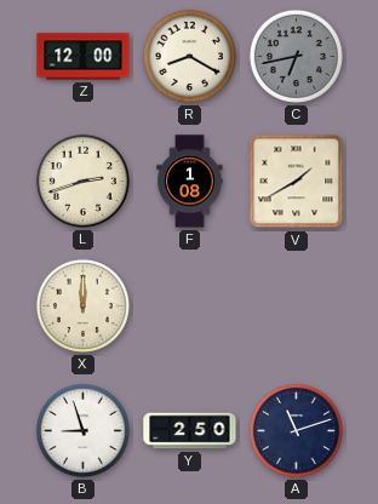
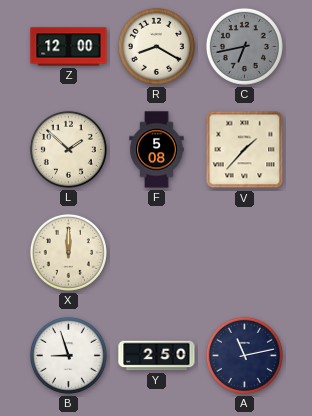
L: 2:42 -> 1:52
F: 1:08 -> 5:08
V: 1:40 -> 1:37
A: 11:12 -> 11:13
